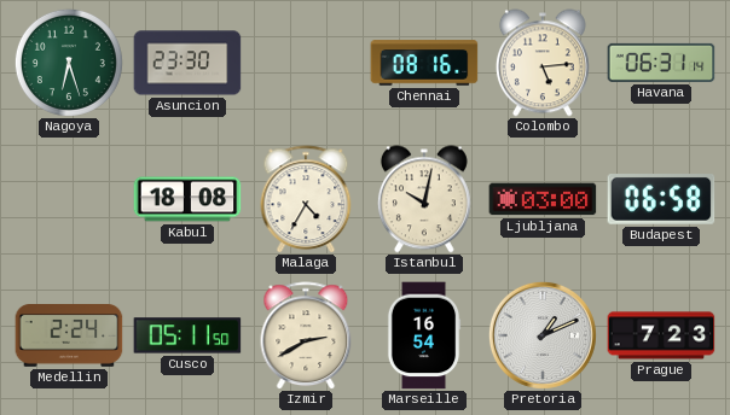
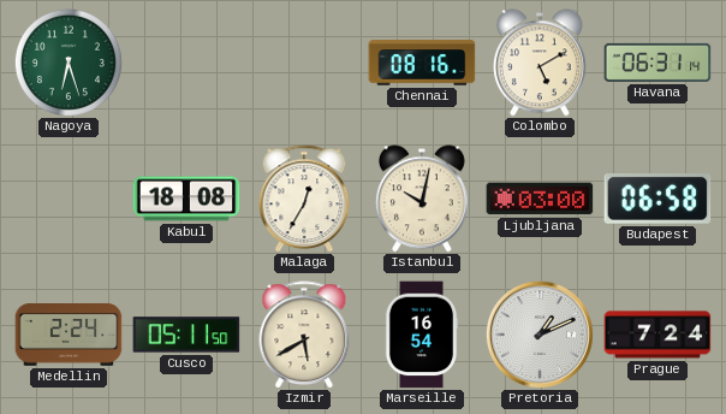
Asuncion: 23:30 -> none
Colombo: 5:14 -> 5:10
Malaga: 4:35 -> 12:35
Izmir: 2:40 -> 5:40
Prague: 7:23 -> 7:24
